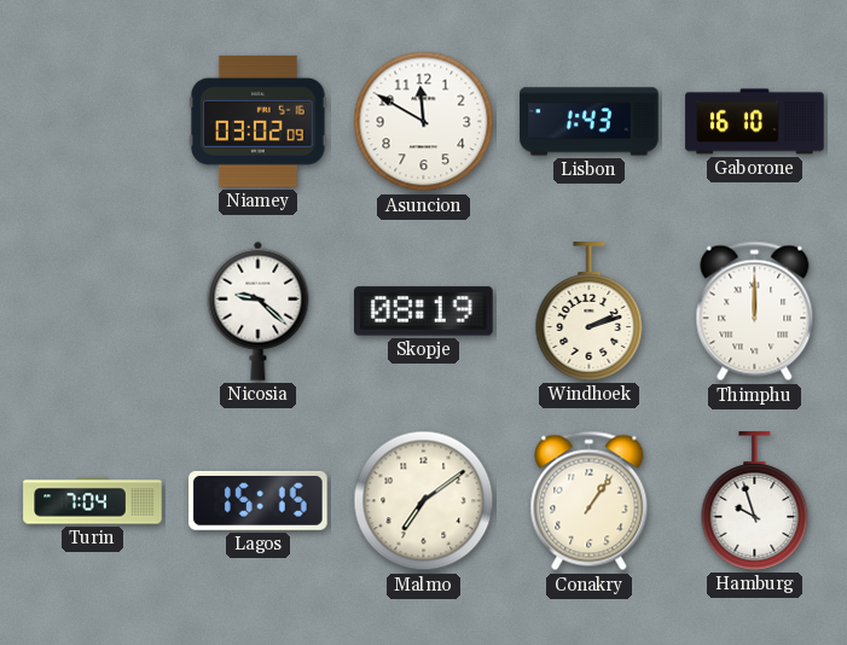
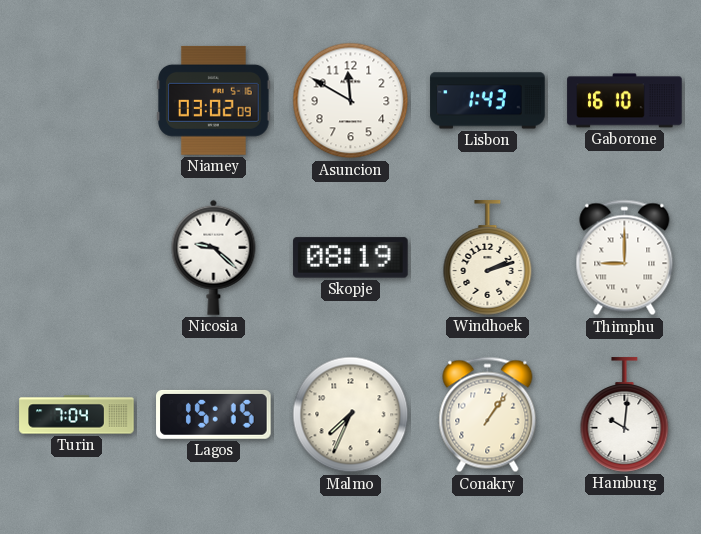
Thimphu: 12:00 -> 9:00
Malmo: 7:09 -> 7:34
Hamburg: 9:57 -> 10:01
